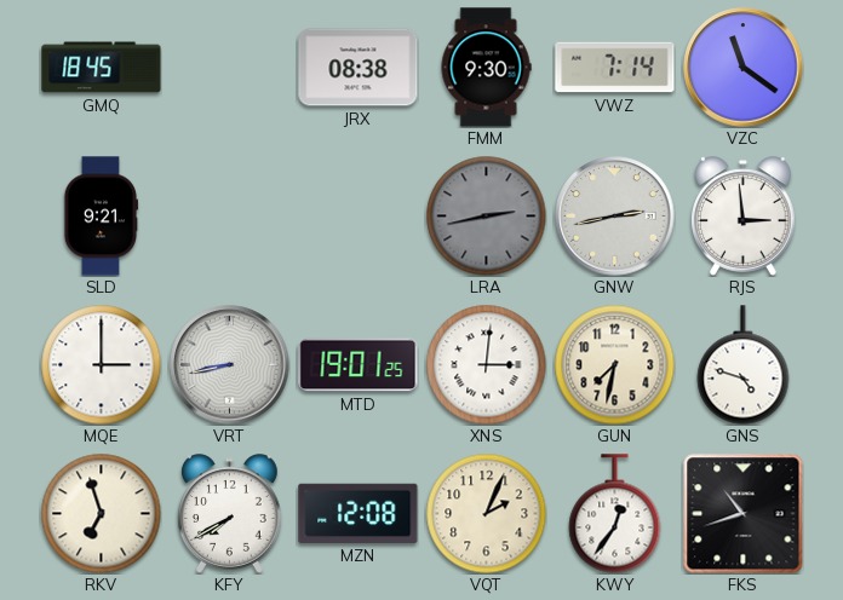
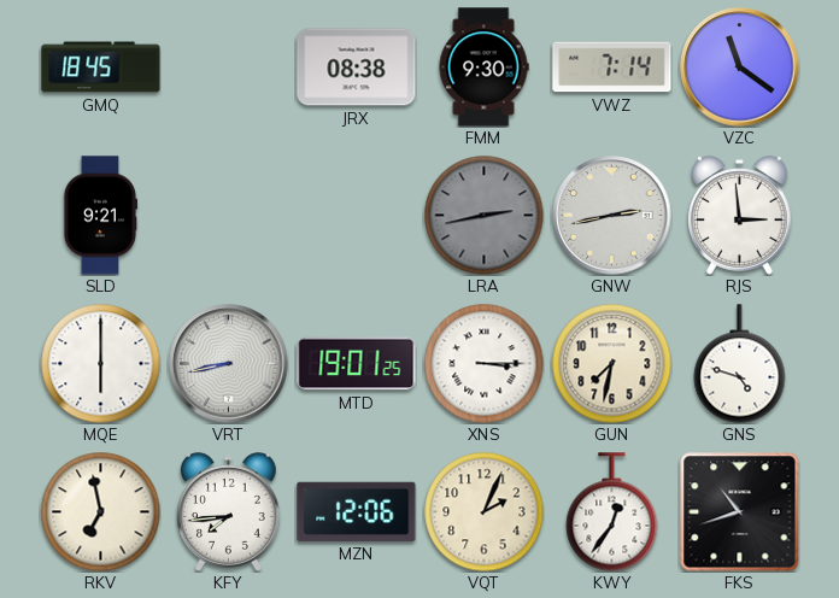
MQE: 3:00 -> 6:00
XNS: 3:01 -> 3:15
RKV: 6:57 -> 6:58
KFY: 7:40 -> 7:44
MZN: 12:08 -> 12:06
